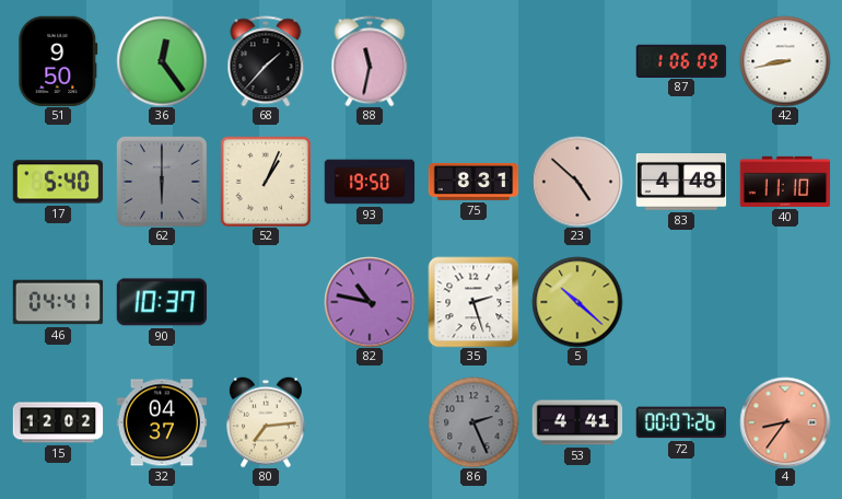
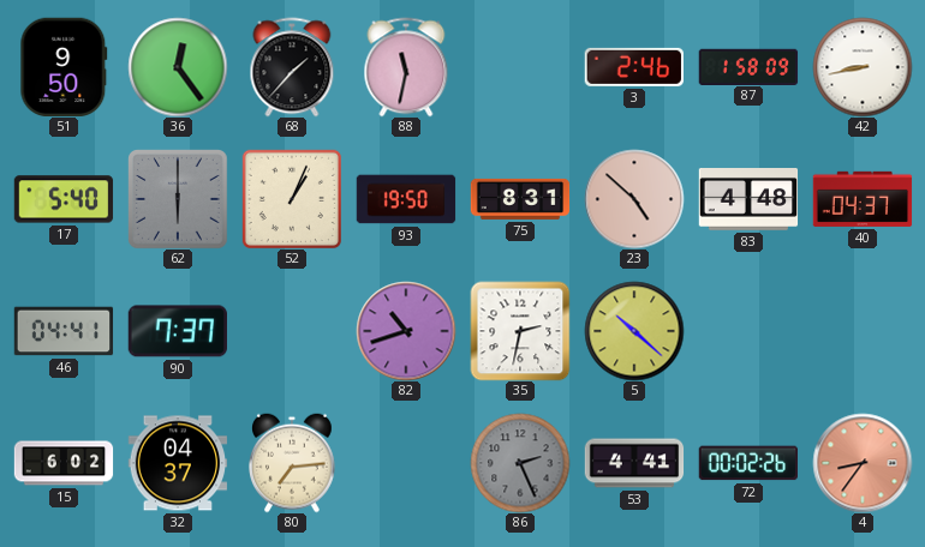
3: none -> 2:46
87: 1:06 -> 1:58
40: 11:10 -> 04:37
90: 10:37 -> 7:37
82: 10:47 -> 10:42
35: 2:27 -> 2:32
15: 12:02 -> 6:02
72: 00:07 -> 00:02
